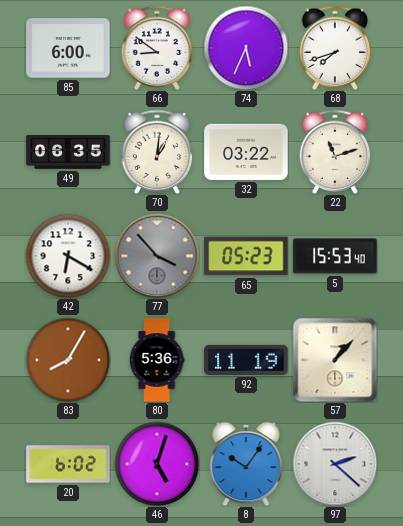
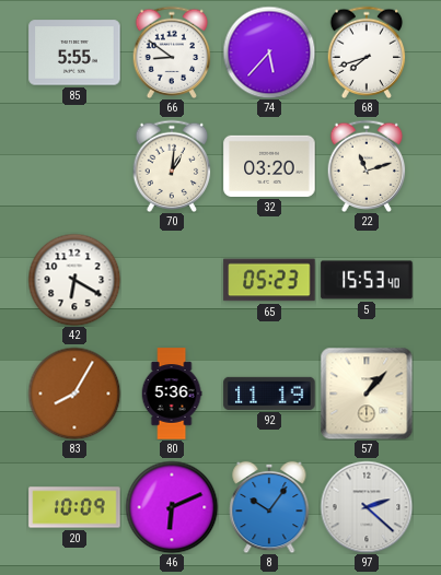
85: 6:00 -> 5:55
74: 5:34 -> 5:37
49: 06:35 -> none
32: 03:22 -> 03:20
77: 3:53 -> none
20: 6:02 -> 10:09
46: 5:03 -> 6:11
